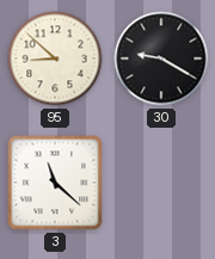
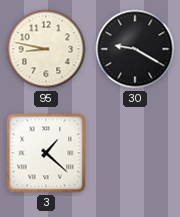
95: 8:52 -> 8:47
3: 11:22 -> 1:22
